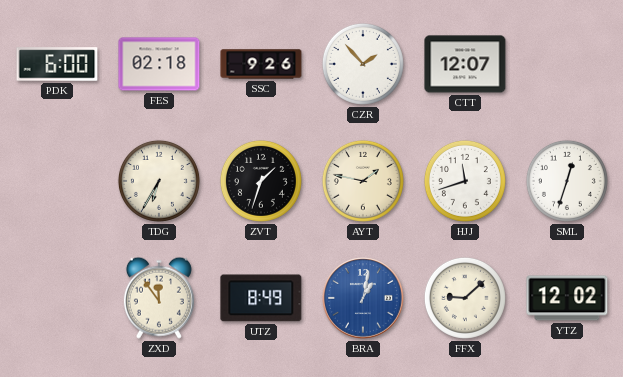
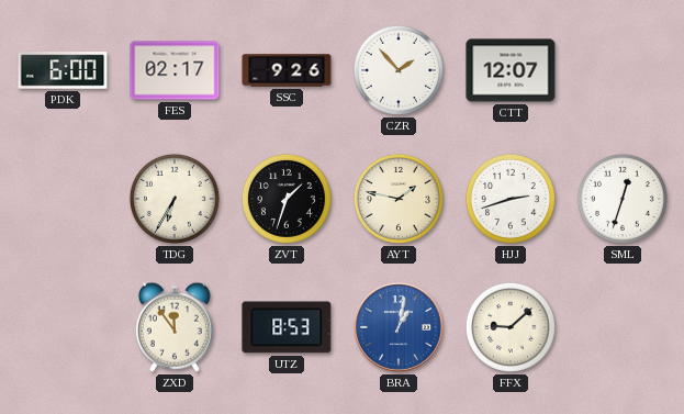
FES: 02:18 -> 02:17
HJJ: 11:42 -> 2:42
UTZ: 8:49 -> 8:53
YTZ: 12:02 -> none
